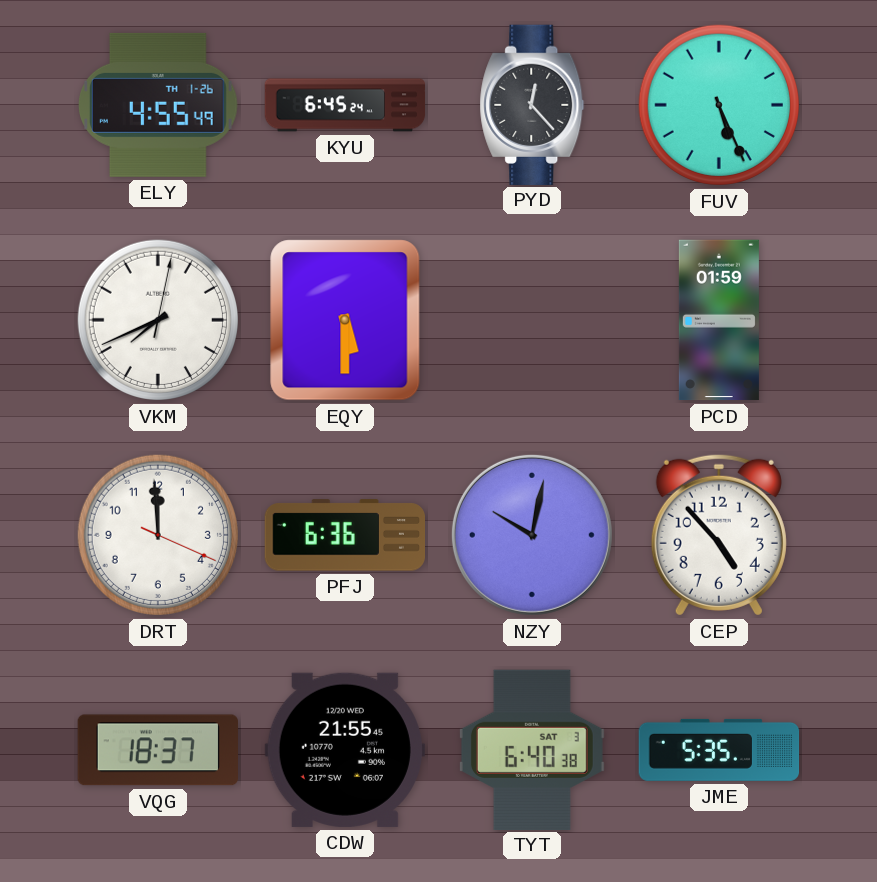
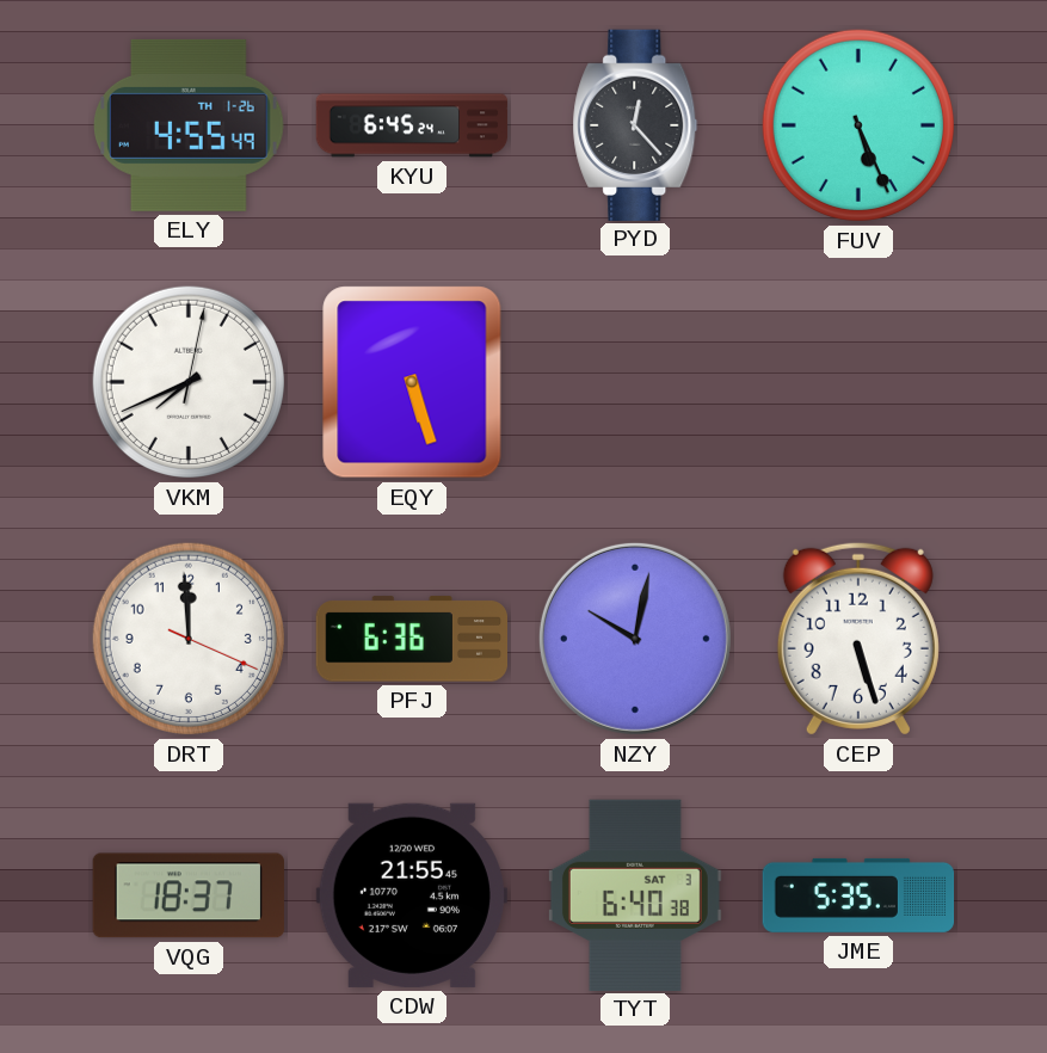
EQY: 5:30 -> 5:27
PCD: 01:59 -> none
CEP: 4:53 -> 5:27
